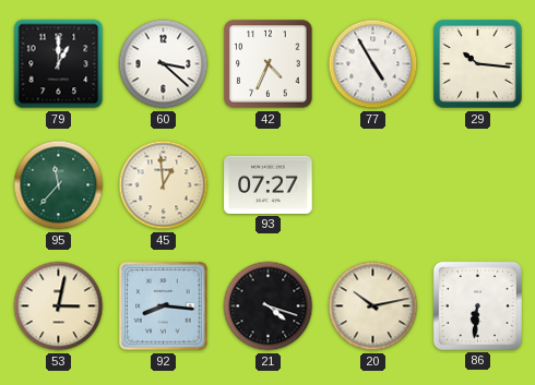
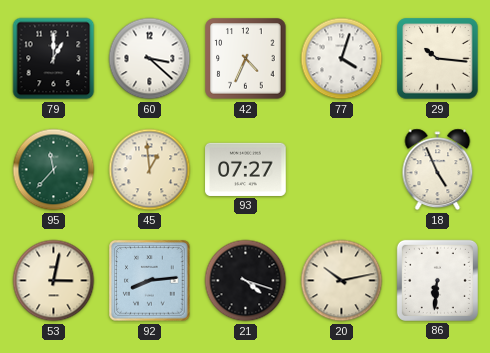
77: 4:55 -> 4:03
18: none -> 4:56
92: 8:16 -> 8:14
